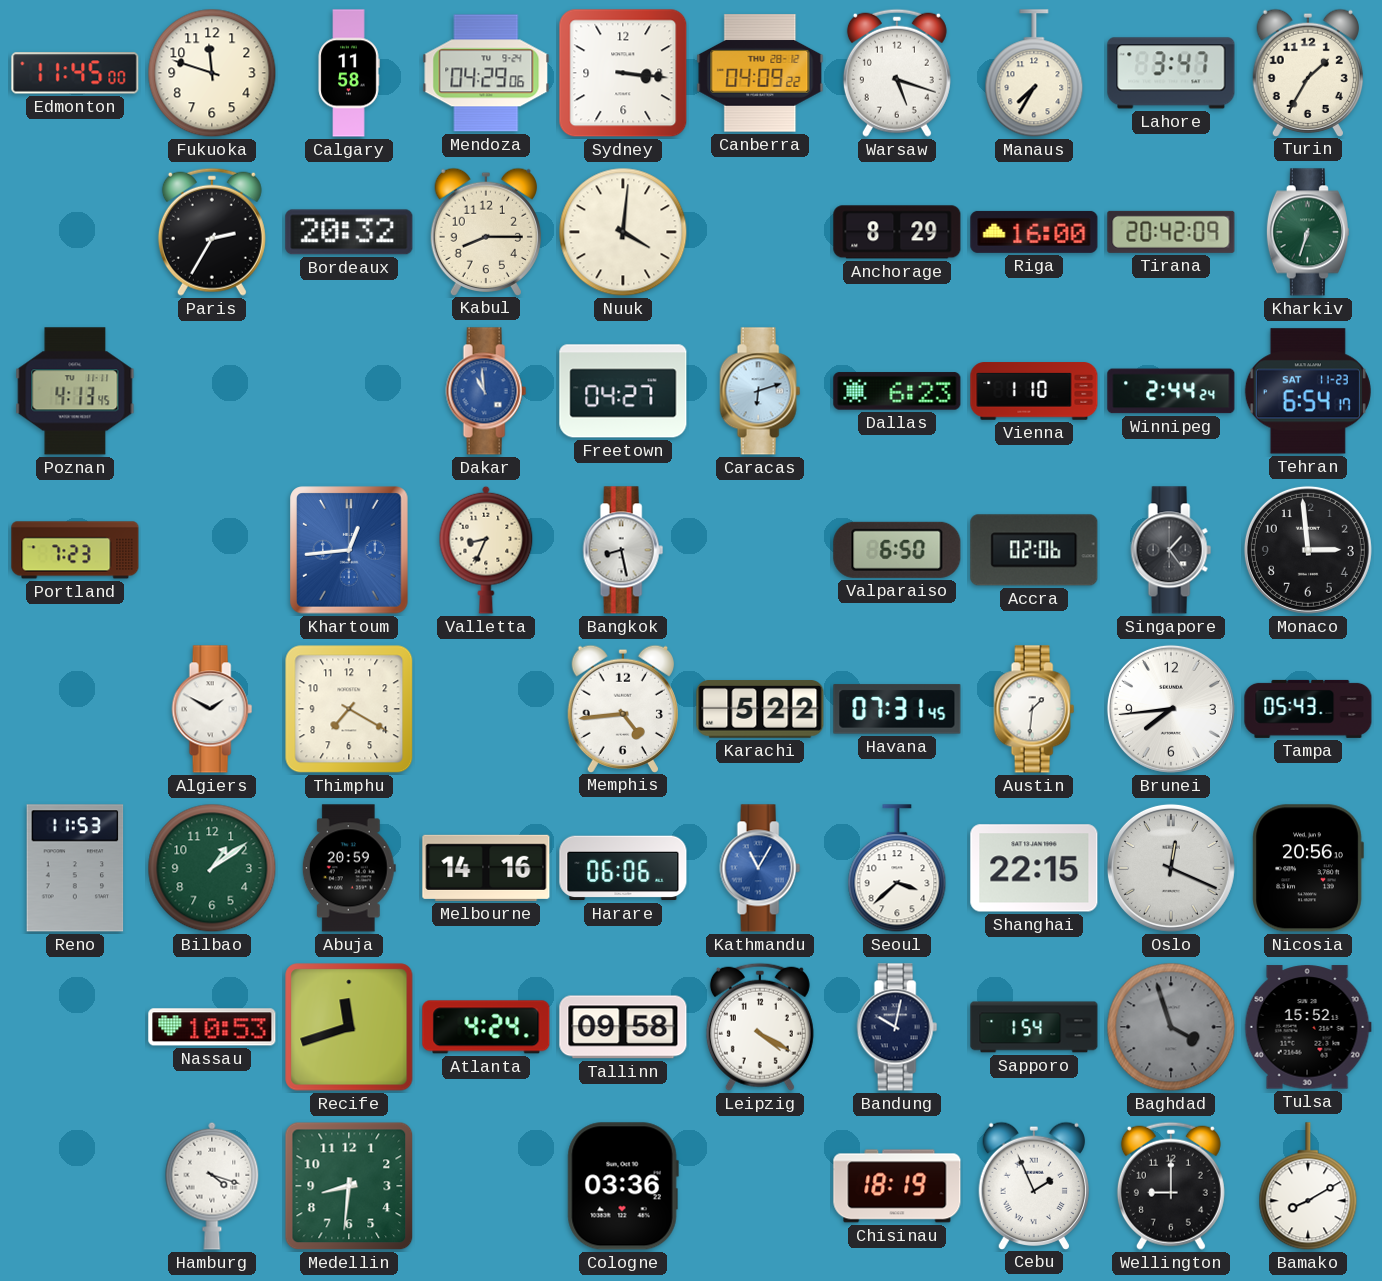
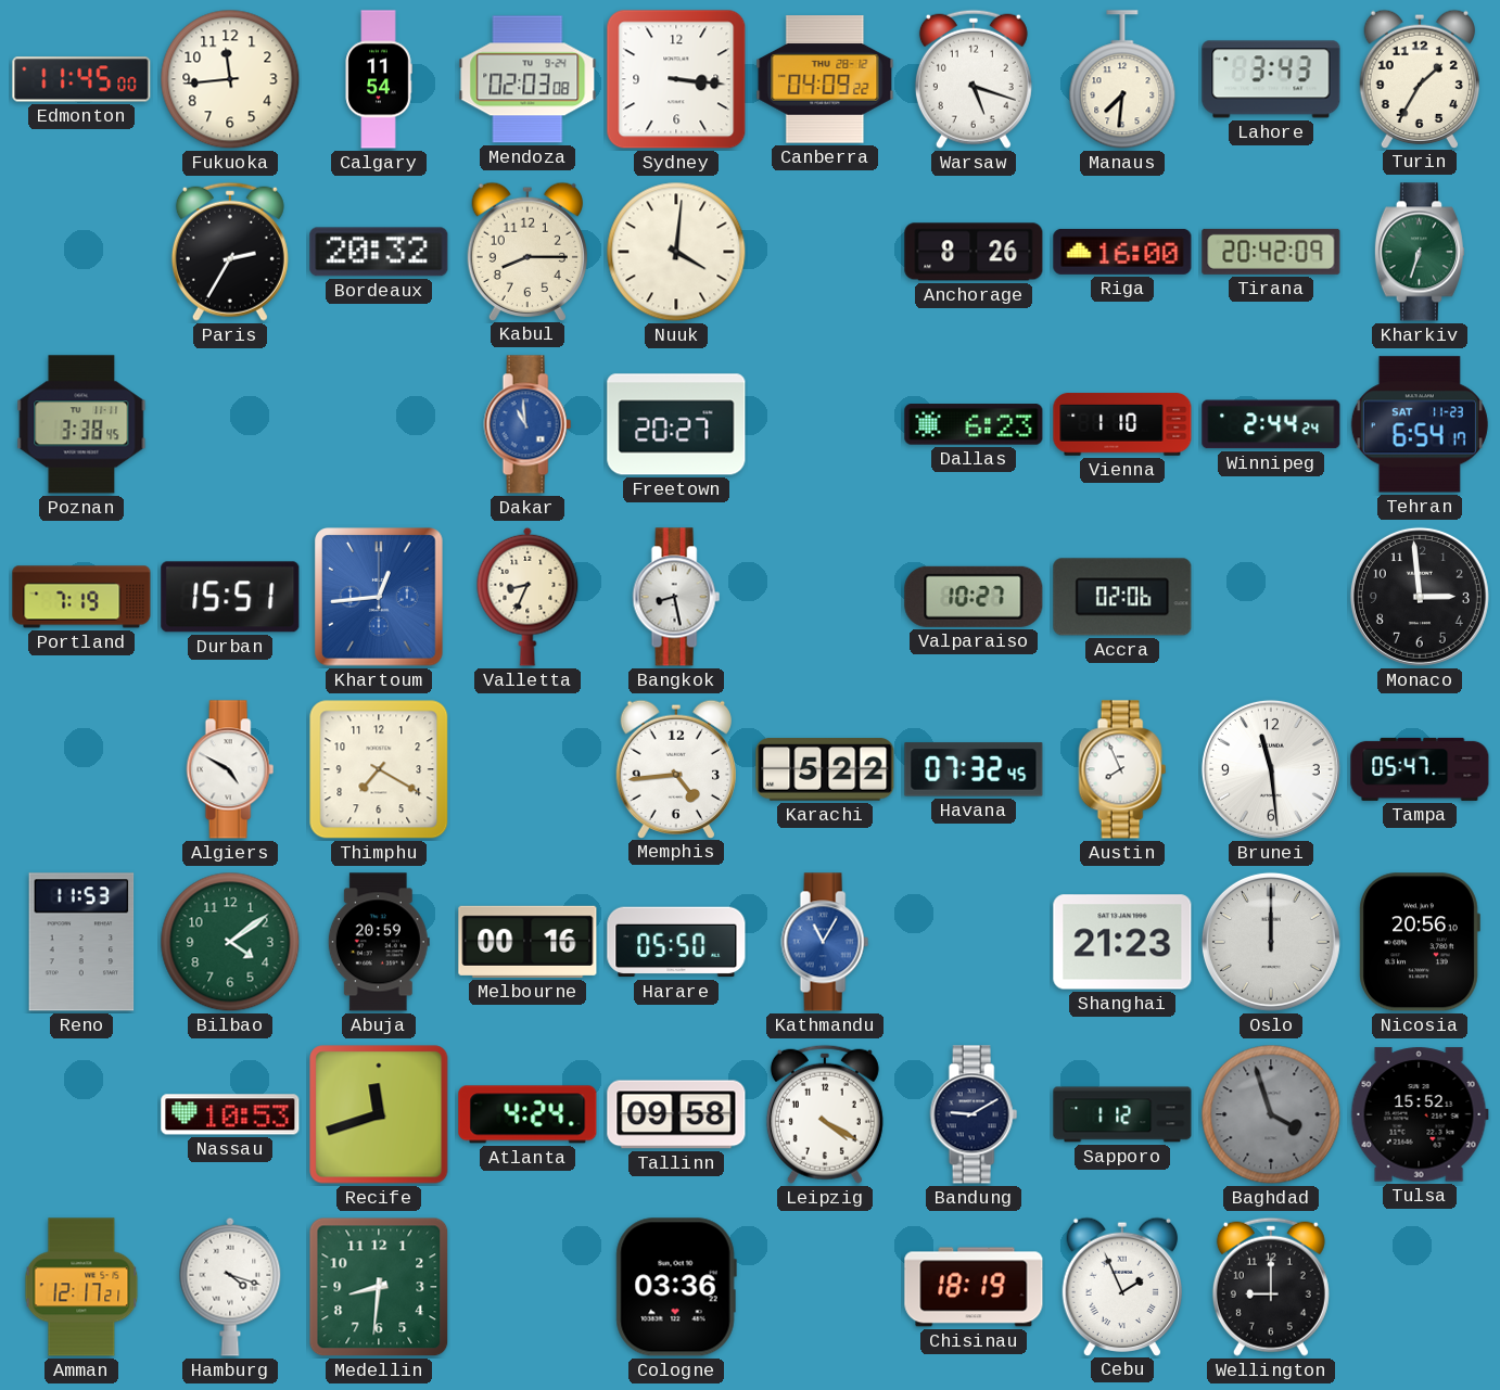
Fukuoka: 11:48 -> 11:44
Calgary: 11:58 -> 11:54
Mendoza: 04:29 -> 02:03
Manaus: 7:35 -> 7:31
Lahore: 3:47 -> 3:43
Anchorage: 8:29 -> 8:26
Poznan: 4:13 -> 3:38
Freetown: 04:27 -> 20:27
Caracas: 6:12 -> none
Portland: 7:23 -> 7:19
Durban: none -> 15:51
Valparaiso: 6:50 -> 10:27
Singapore: 1:24 -> none
Algiers: 1:50 -> 4:50
Havana: 07:31 -> 07:32
Austin: 1:31 -> 7:56
Brunei: 7:44 -> 11:29
Tampa: 05:43 -> 05:47
Bilbao: 1:09 -> 4:09
Melbourne: 14:16 -> 00:16
Harare: 06:06 -> 05:50
Seoul: 3:38 -> none
Shanghai: 22:15 -> 21:23
Oslo: 12:19 -> 12:00
Bandung: 10:02 -> 9:10
Sapporo: 1:54 -> 1:12
Amman: none -> 12:17
Bamako: 8:10 -> none
